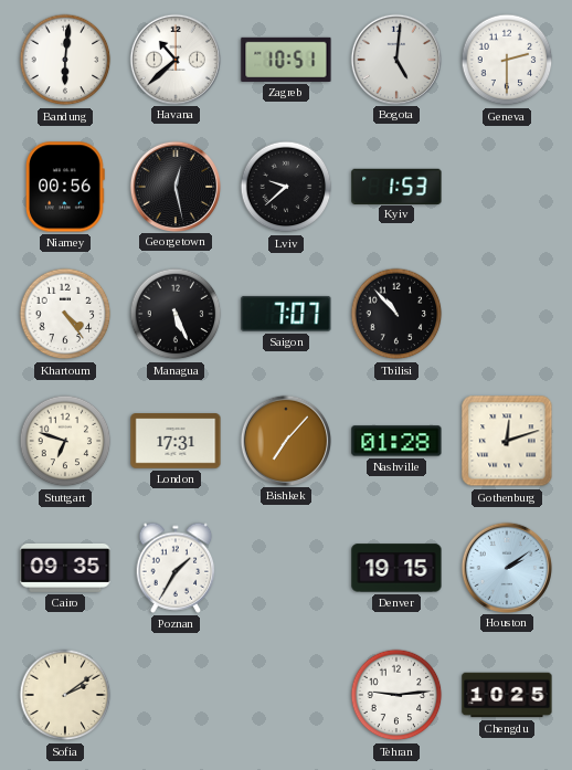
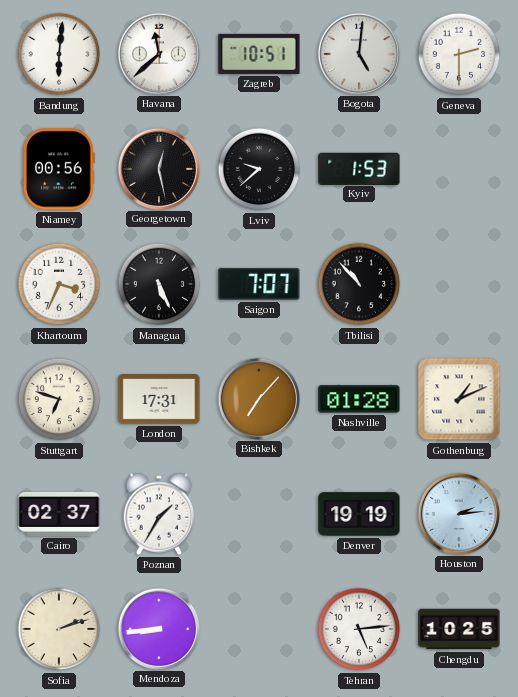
Havana: 10:38 -> 11:38
Khartoum: 4:24 -> 3:34
Gothenburg: 12:12 -> 1:11
Cairo: 09:35 -> 02:37
Denver: 19:15 -> 19:19
Houston: 2:09 -> 2:14
Sofia: 2:09 -> 2:12
Mendoza: none -> 8:44
Tehran: 9:14 -> 5:14
